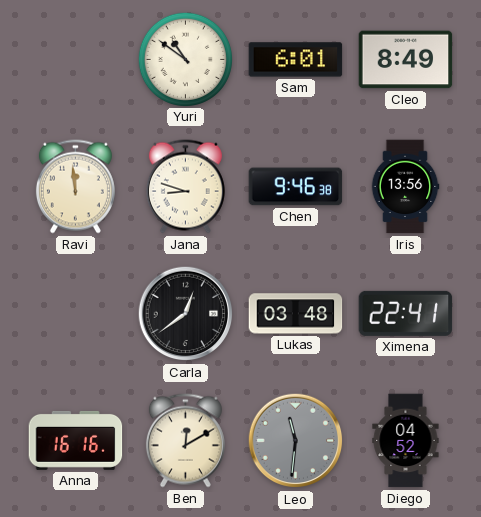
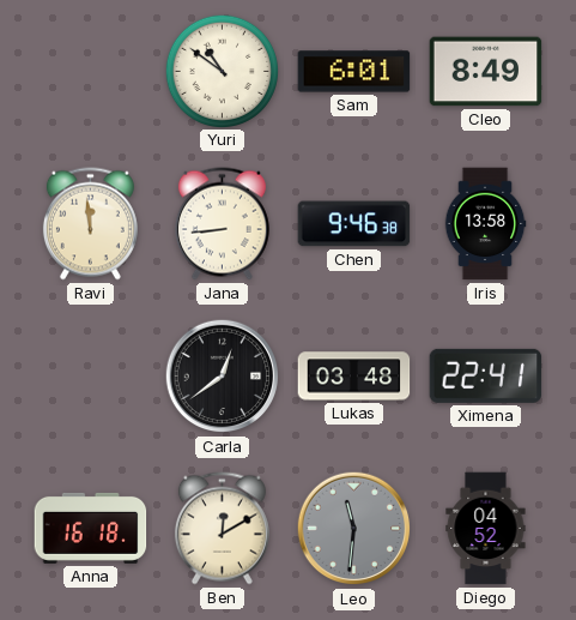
Jana: 8:48 -> 8:44
Iris: 13:56 -> 13:58
Anna: 16:16 -> 16:18
